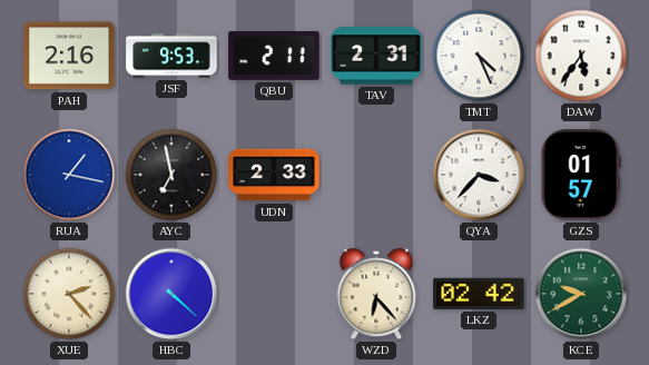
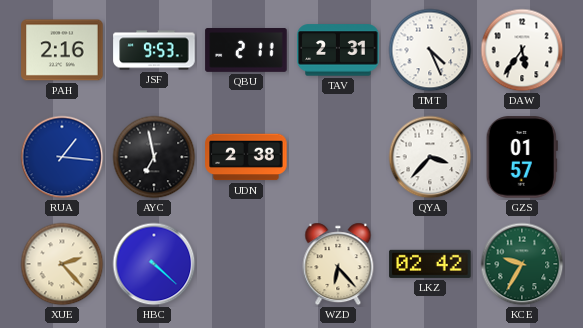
RUA: 1:17 -> 1:16
UDN: 2:33 -> 2:38
KCE: 9:40 -> 9:35
